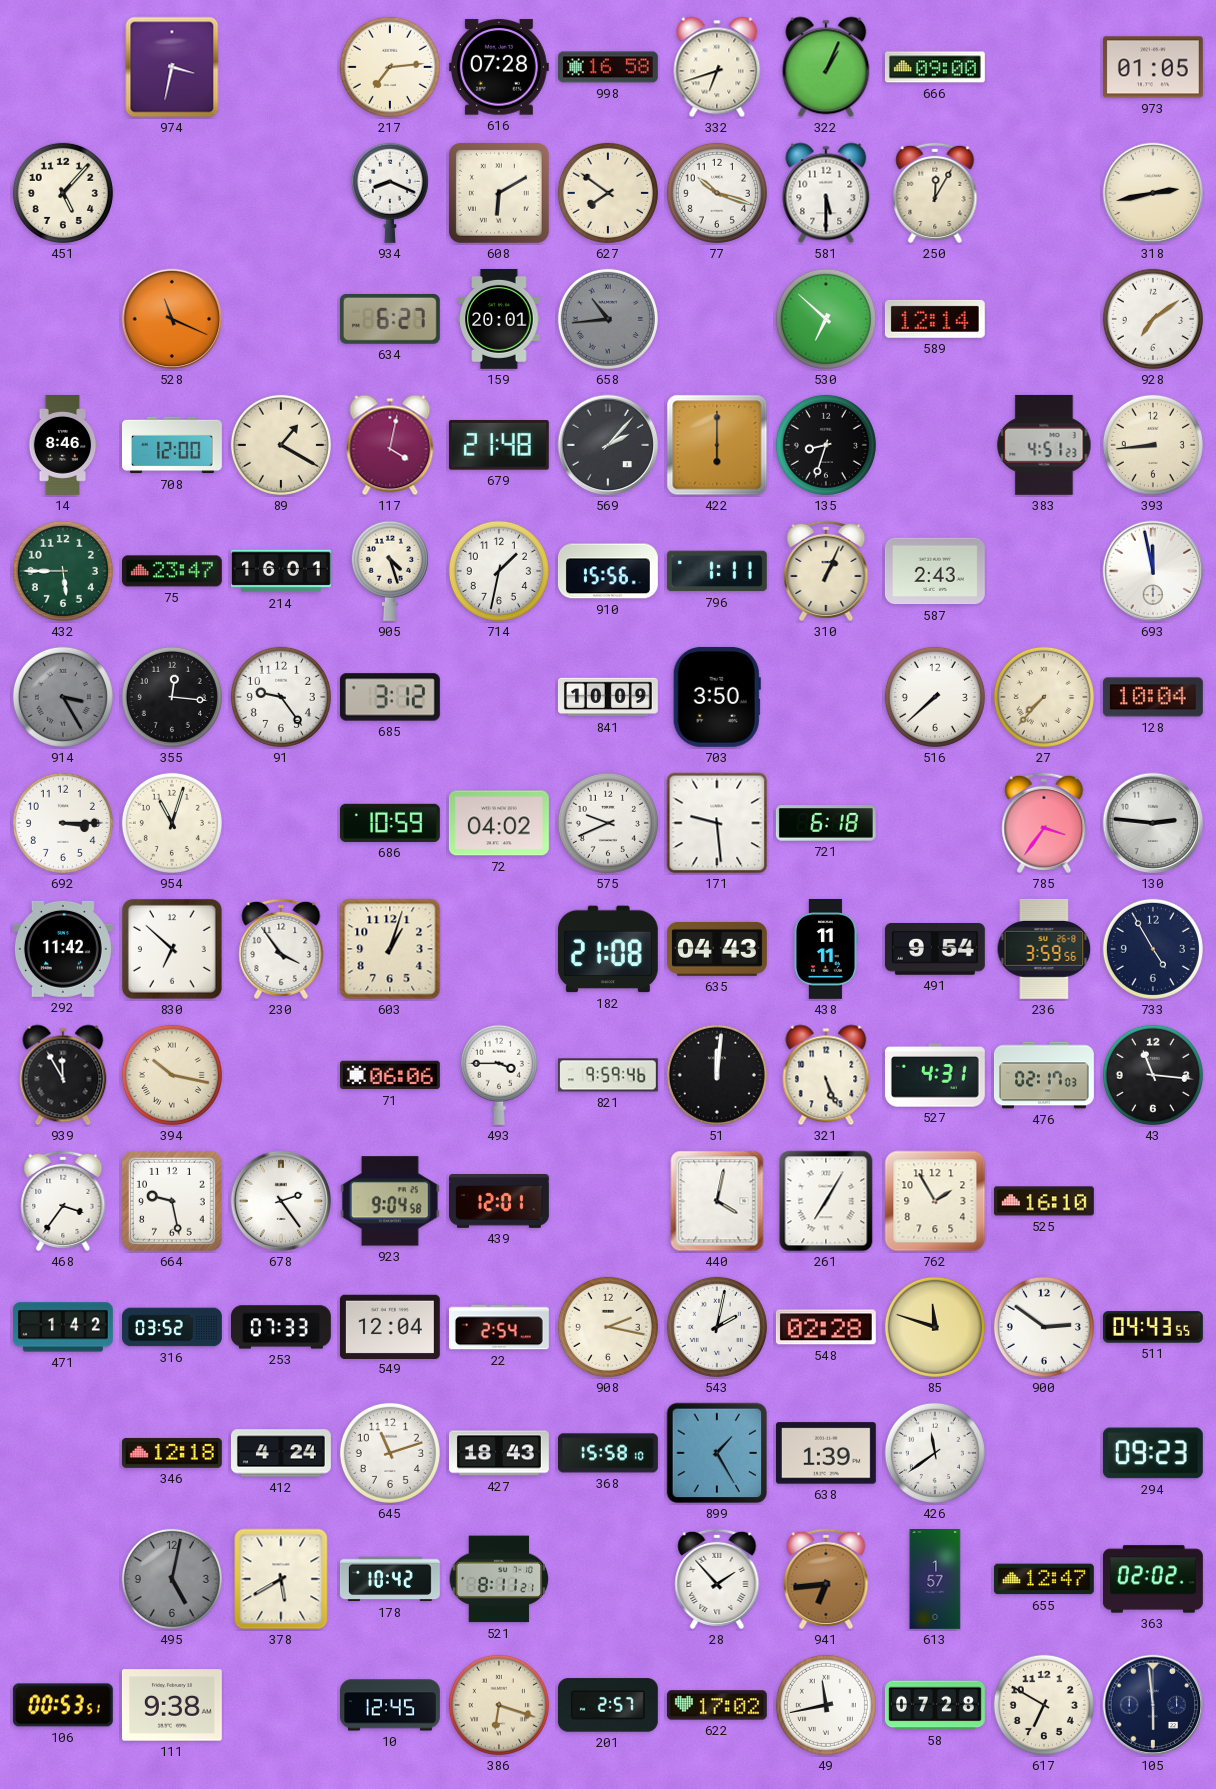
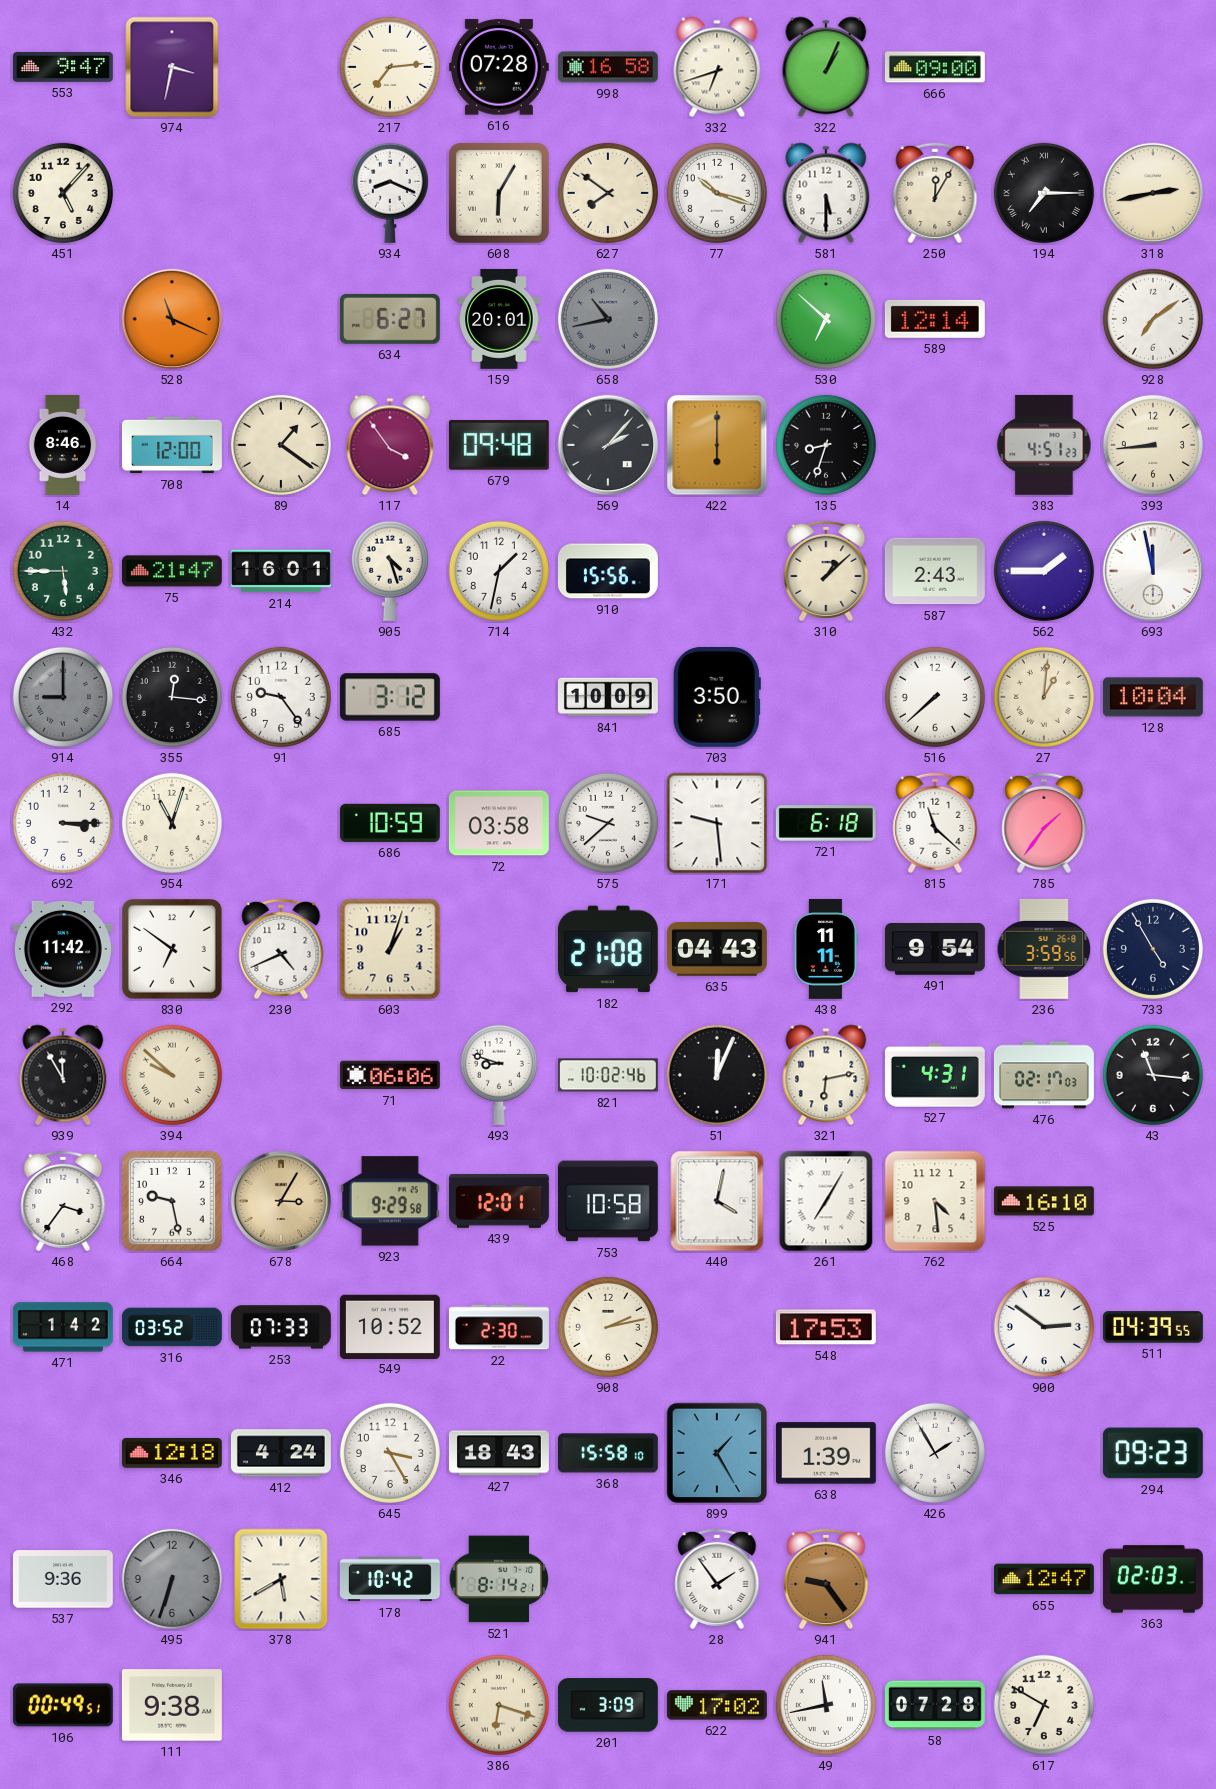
553: none -> 9:47
973: 01:05 -> none
608: 6:10 -> 6:05
194: none -> 7:15
658: 10:44 -> 10:43
89: 1:20 -> 1:21
117: 4:02 -> 3:54
679: 21:48 -> 09:48
75: 23:47 -> 21:47
796: 1:11 -> none
310: 1:04 -> 1:08
562: none -> 1:45
914: 3:25 -> 9:00
27: 7:37 -> 1:01
72: 04:02 -> 03:58
575: 9:41 -> 9:38
815: none -> 11:22
785: 3:36 -> 1:36
130: 2:46 -> none
830: 6:52 -> 6:51
230: 3:54 -> 4:41
394: 10:17 -> 9:52
493: 3:45 -> 8:48
821: 9:59 -> 10:02
51: 12:01 -> 12:04
321: 5:26 -> 6:13
678: 2:24 -> 3:05
678 dial: white -> champagne
923: 9:04 -> 9:29
753: none -> 10:58
762: 1:55 -> 4:29
549: 12:04 -> 10:52
22: 2:54 -> 2:30
908: 2:17 -> 2:13
543: 2:02 -> none
548: 02:28 -> 17:53
85: 11:48 -> none
511: 04:43 -> 04:39
645: 11:12 -> 3:25
426: 11:39 -> 1:55
537: none -> 9:36
495: 5:02 -> 6:33
521: 8:11 -> 8:14
28: 1:53 -> 1:54
941: 6:44 -> 9:24
613: 1:57 -> none
363: 02:02 -> 02:03
106: 00:53 -> 00:49
10: 12:45 -> none
201: 2:57 -> 3:09
105: 5:59 -> none
